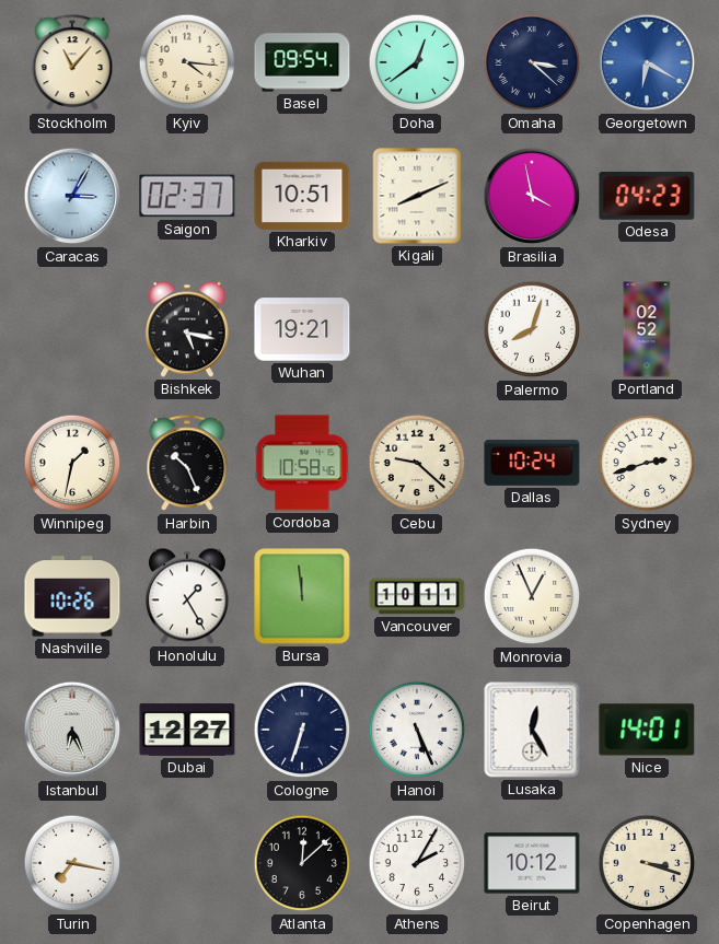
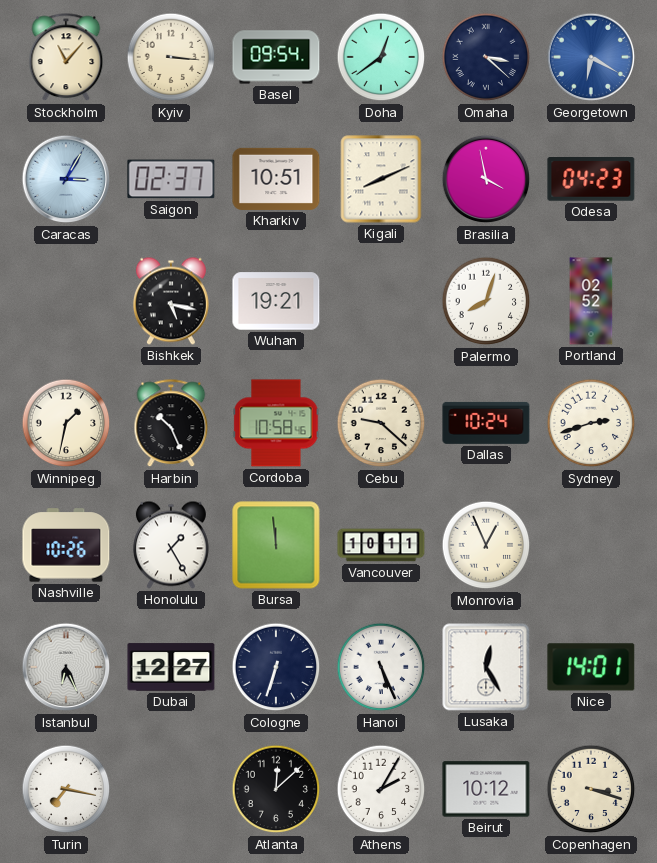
Kyiv: 4:16 -> 3:16
